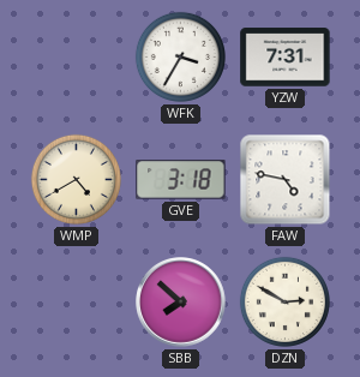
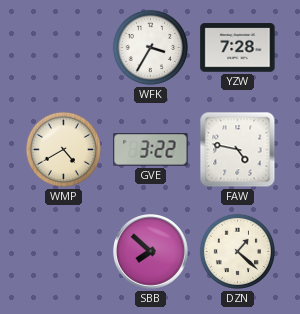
YZW: 7:31 -> 7:28
GVE: 3:18 -> 3:22
DZN: 2:50 -> 1:22
